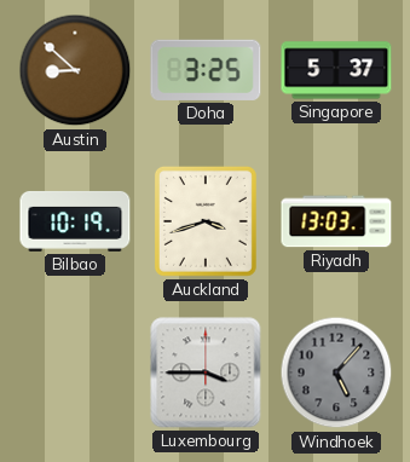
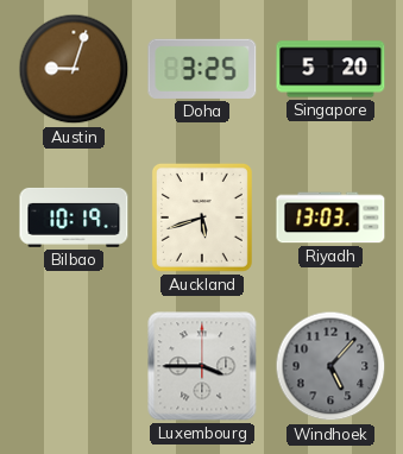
Austin: 8:52 -> 9:03
Singapore: 5:37 -> 5:20
Auckland: 3:42 -> 5:42
